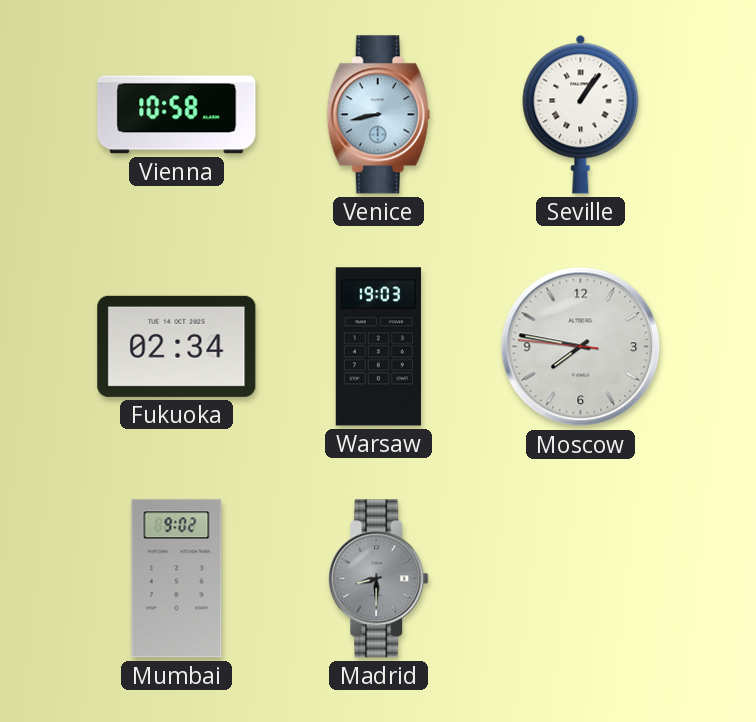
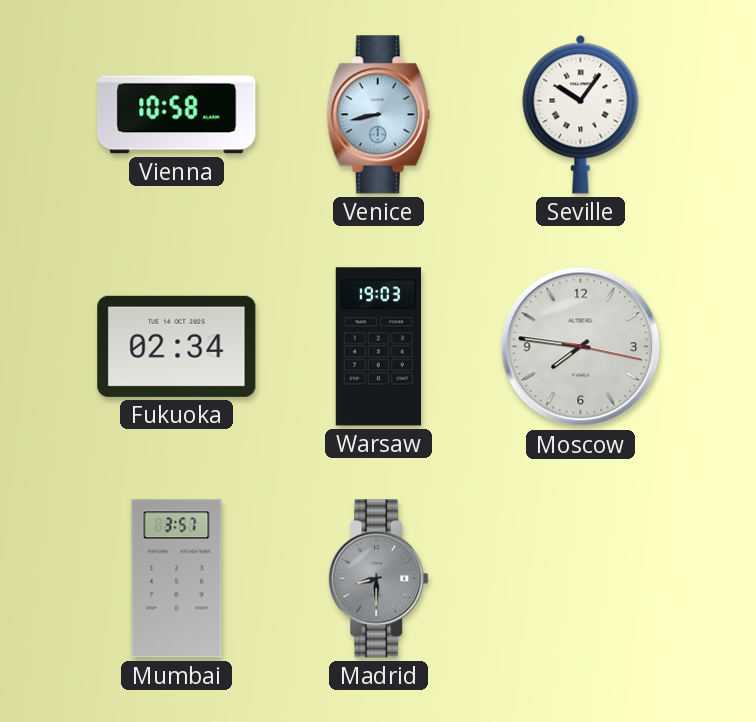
Seville: 1:06 -> 10:06
Moscow: 7:46:46 -> 7:46:17
Mumbai: 9:02 -> 3:57
